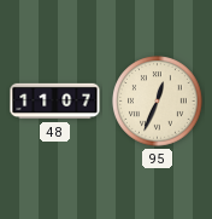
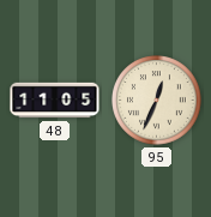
48: 11:07 -> 11:05
